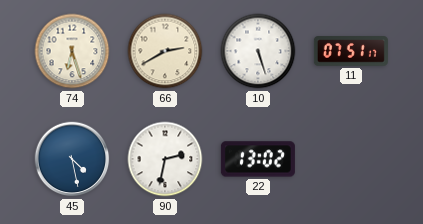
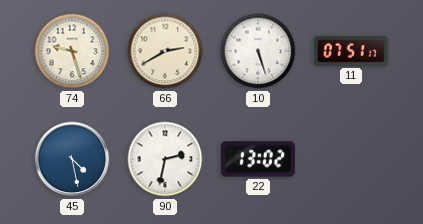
74: 6:27 -> 9:27
